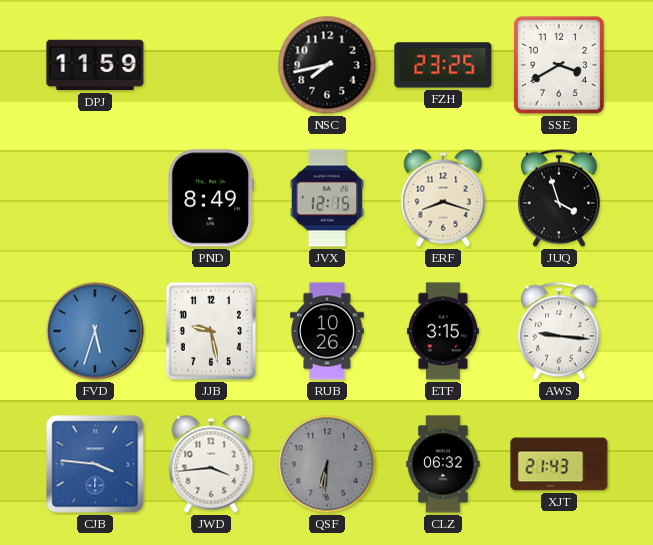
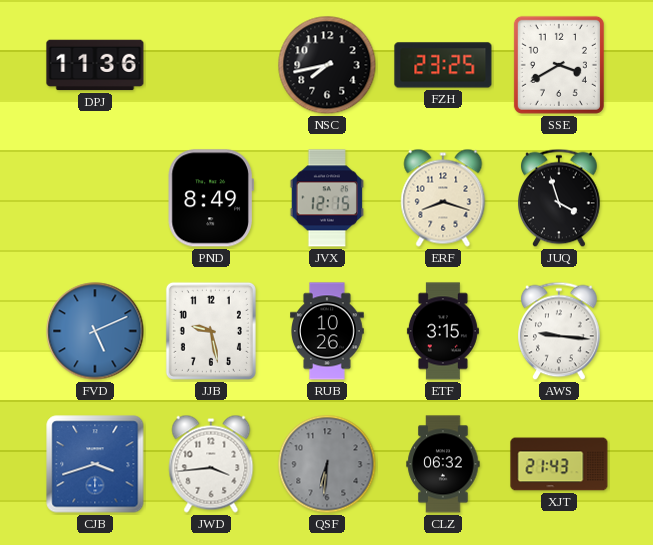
DPJ: 11:59 -> 11:36
FVD: 5:33 -> 5:11
CJB: 3:46 -> 3:42
